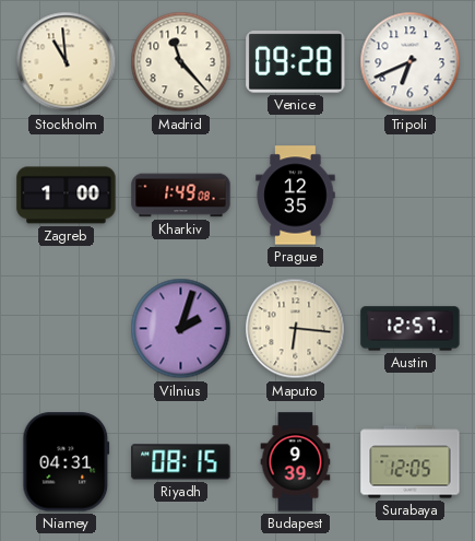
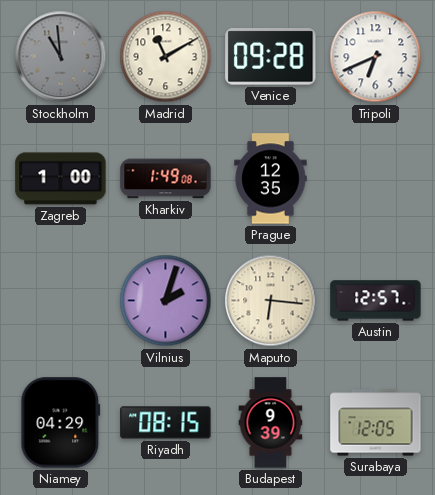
Stockholm dial: cream -> grey
Madrid: 11:23 -> 11:10
Niamey: 04:31 -> 04:29
